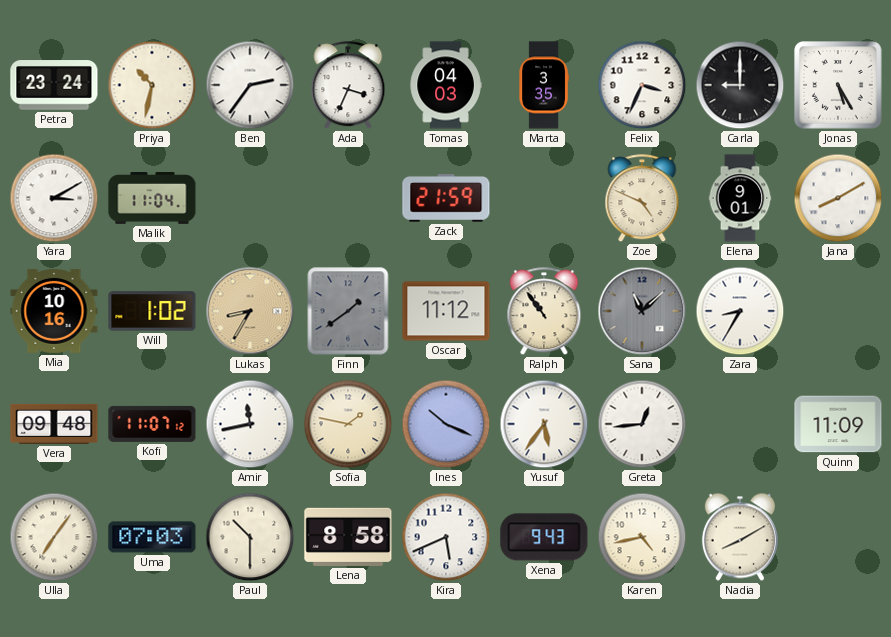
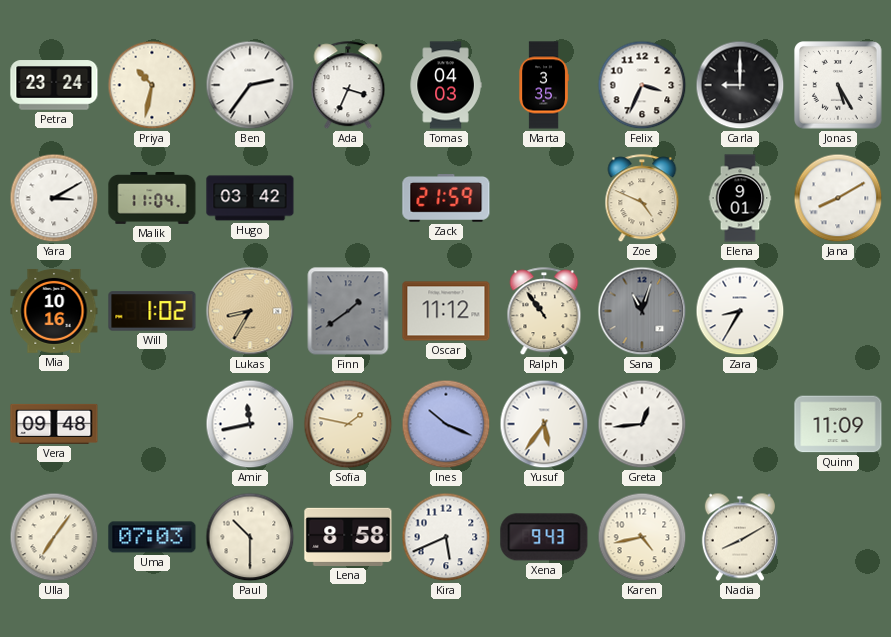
Hugo: none -> 03:42
Sana: 11:08 -> 11:03
Kofi: 11:07 -> none
